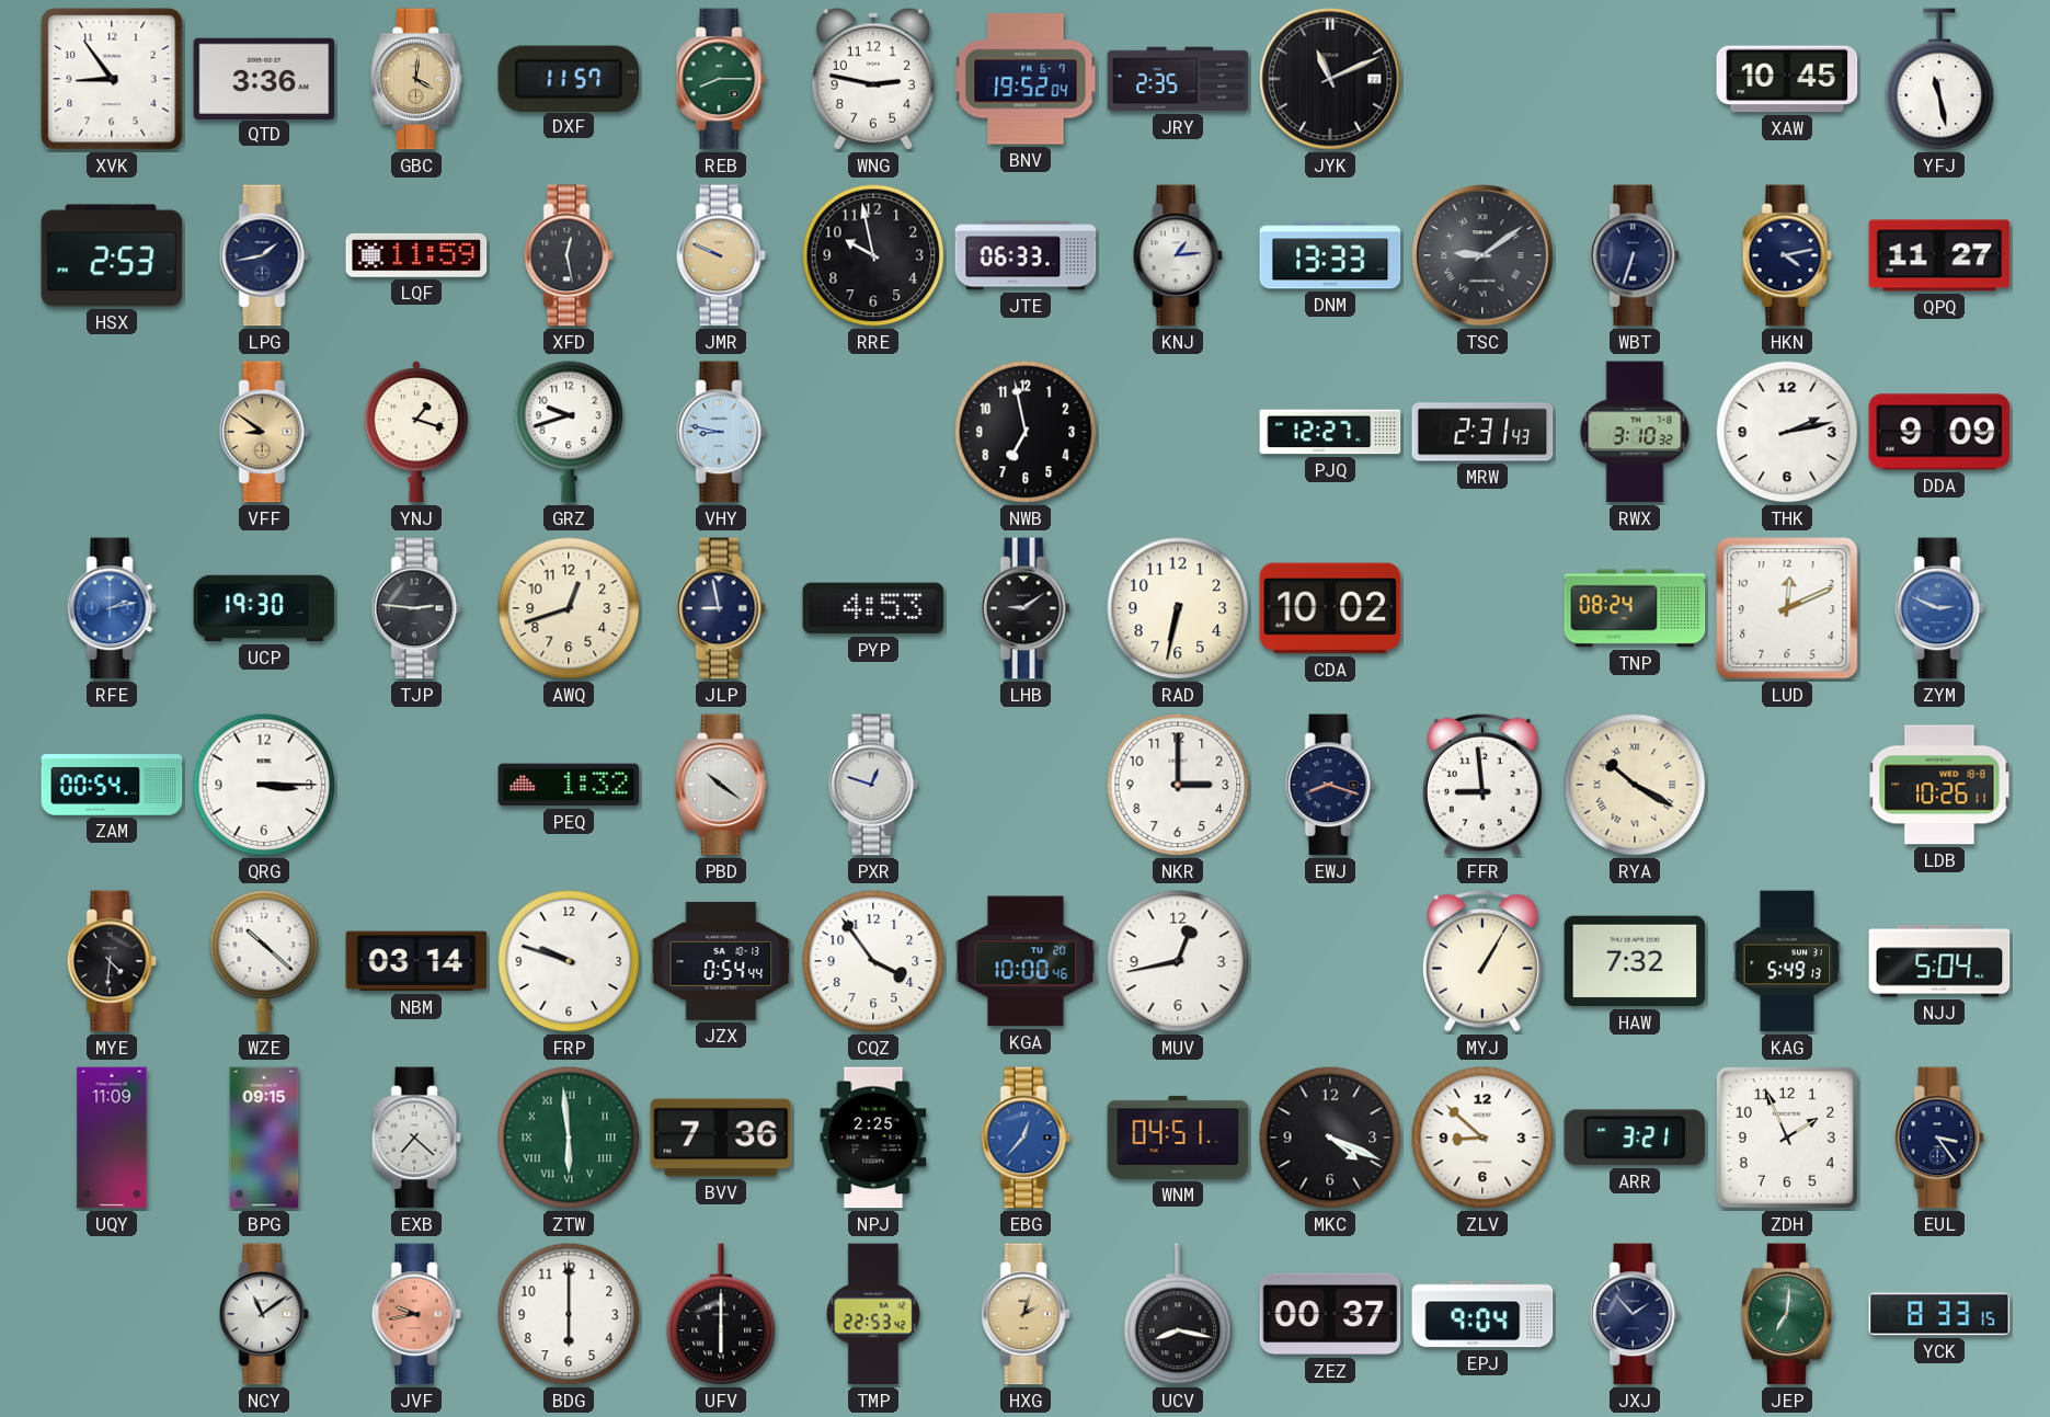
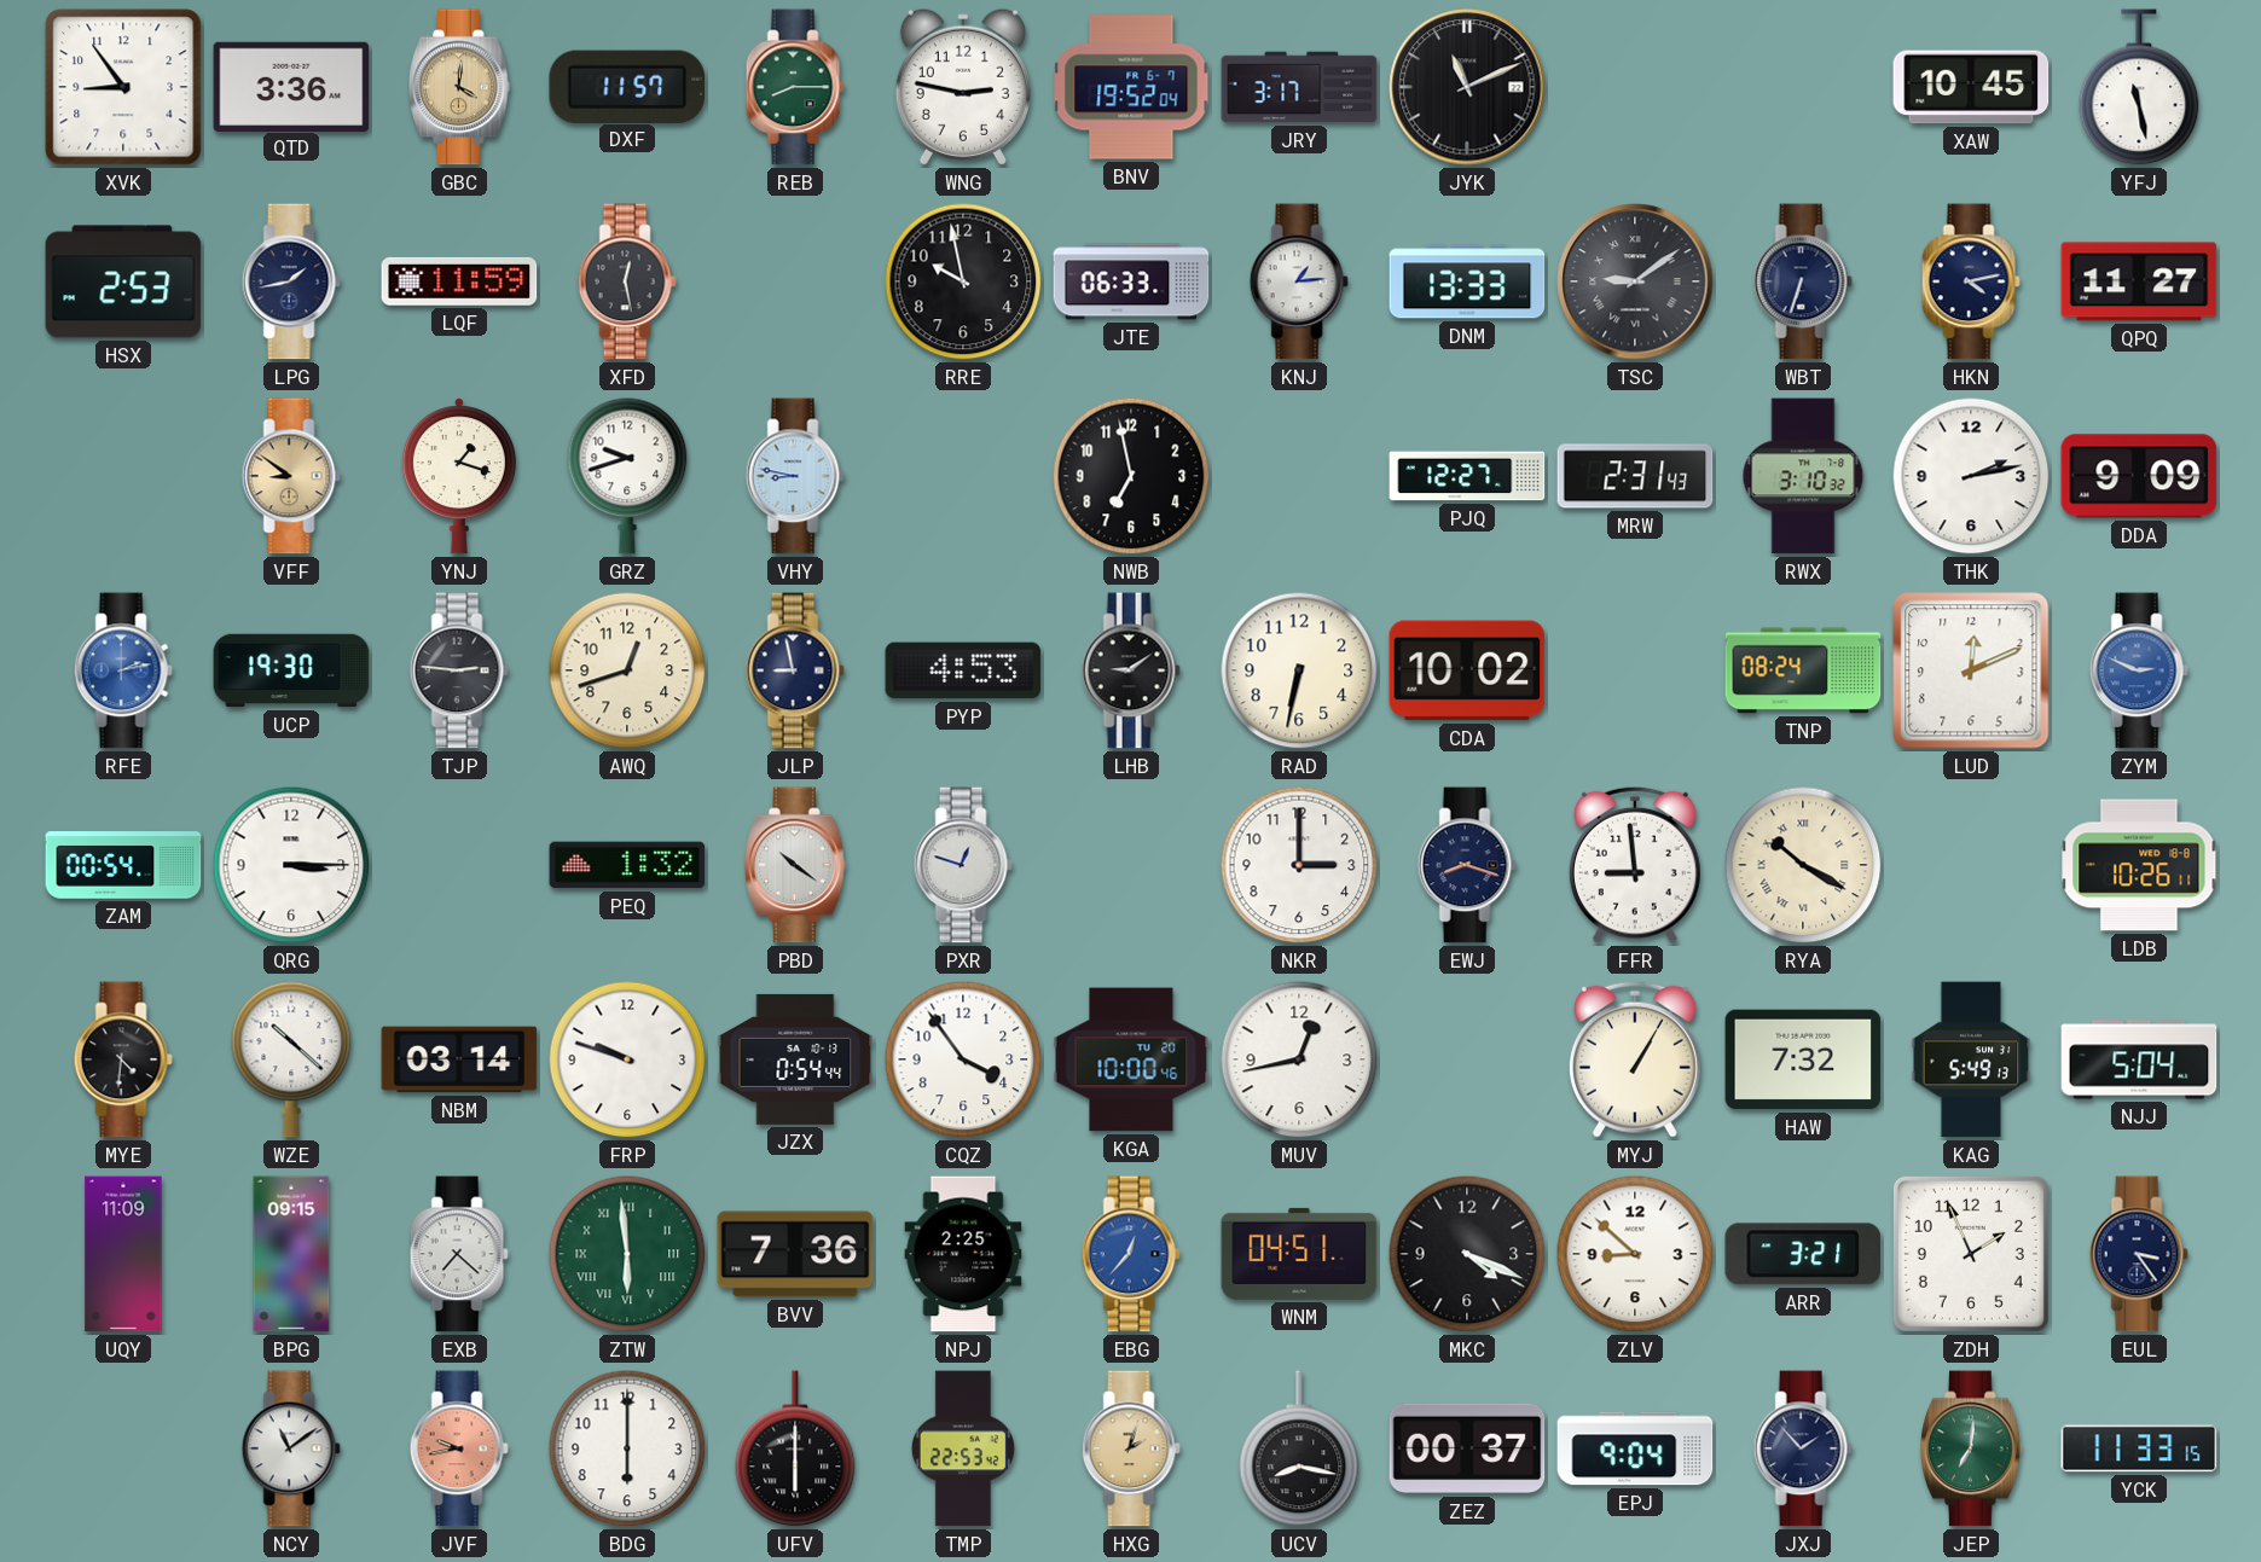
JRY: 2:35 -> 3:17
JMR: 9:49 -> none
YCK: 8:33 -> 11:33
